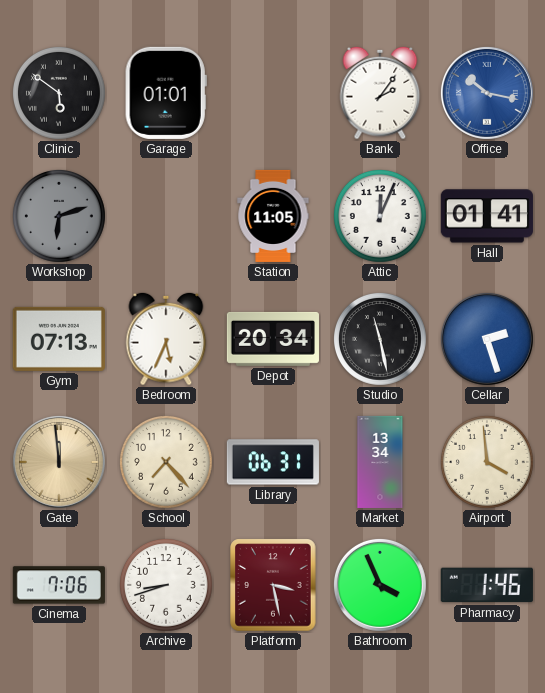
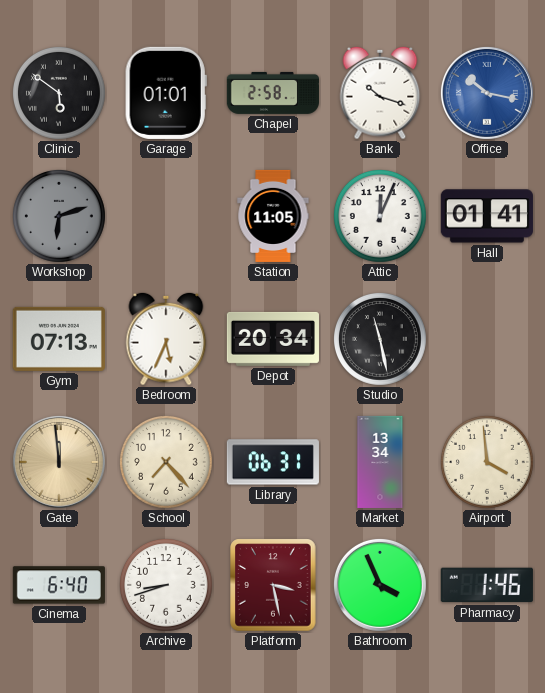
Chapel: none -> 2:58
Bank: 2:06 -> 10:18
Cellar: 2:27 -> none
Cinema: 7:06 -> 6:40
